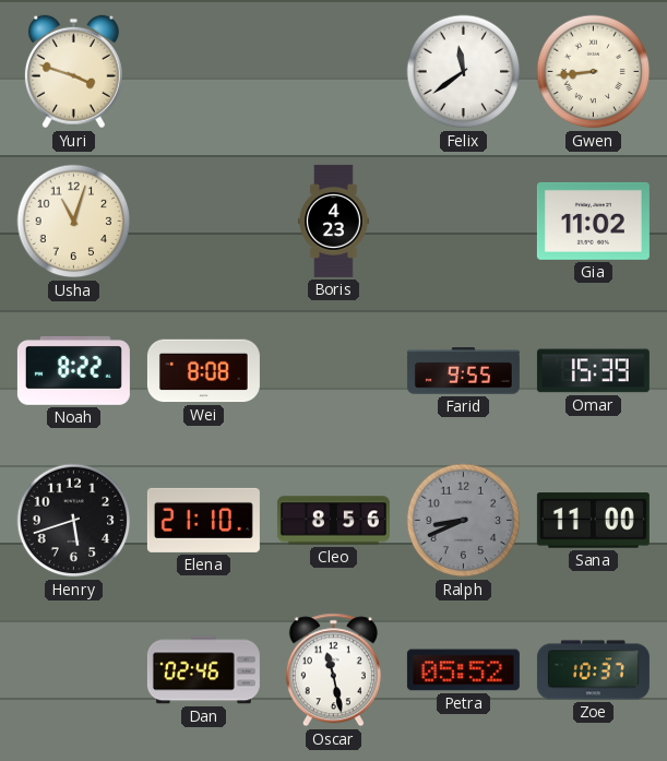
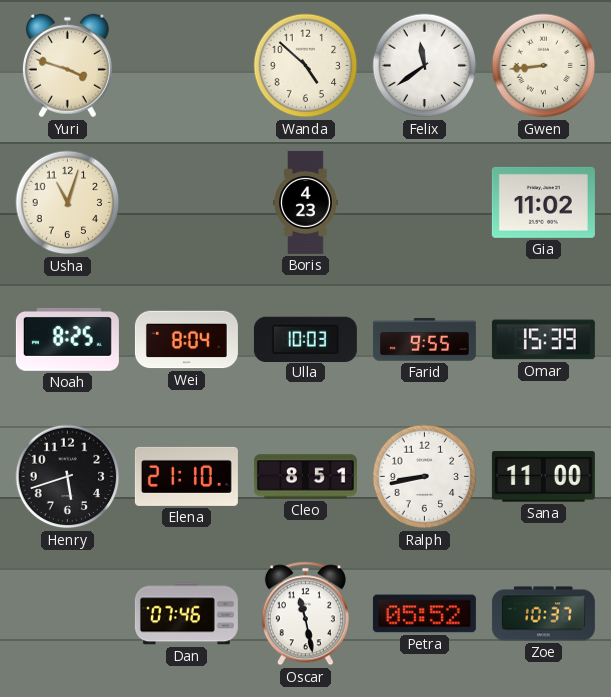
Wanda: none -> 4:52
Noah: 8:22 -> 8:25
Wei: 8:08 -> 8:04
Ulla: none -> 10:03
Cleo: 8:56 -> 8:51
Ralph: 8:41 -> 8:43
Ralph dial: grey -> white
Dan: 02:46 -> 07:46
